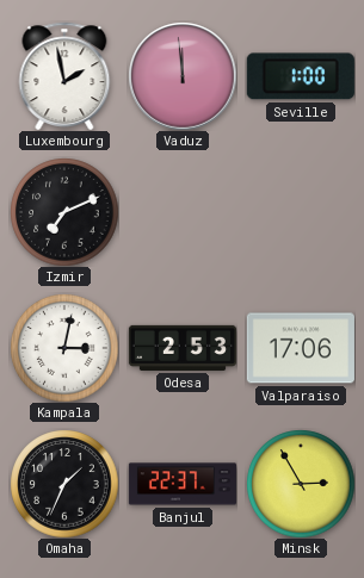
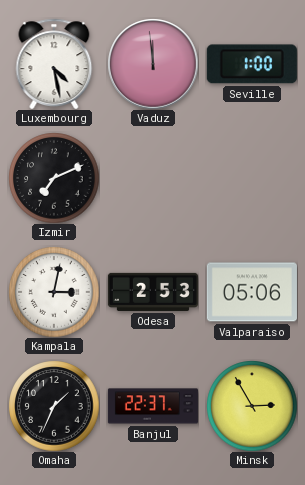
Luxembourg: 1:58 -> 4:28
Valparaiso: 17:06 -> 05:06
